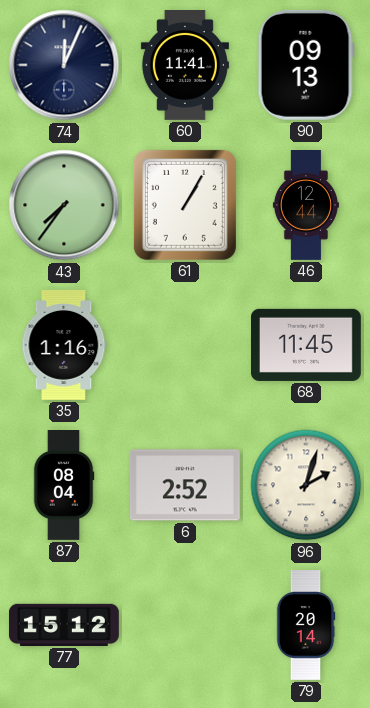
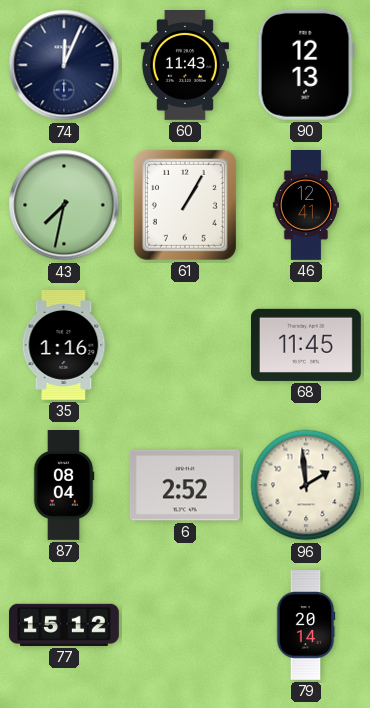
60: 11:41 -> 11:43
90: 09:13 -> 12:13
43: 7:36 -> 7:32
46: 12:44 -> 12:41
96: 2:03 -> 1:59
